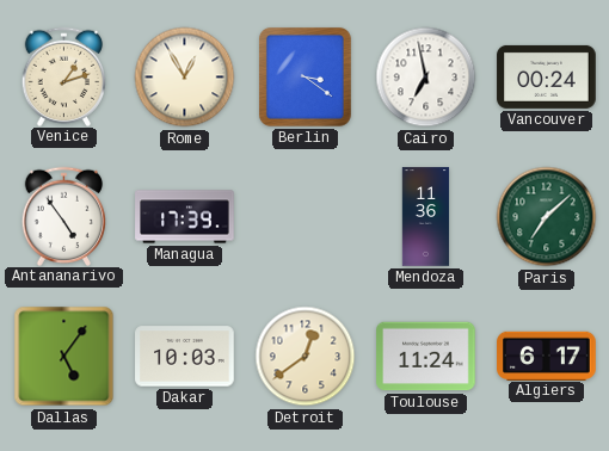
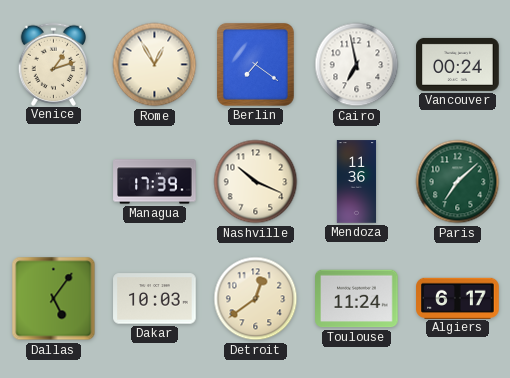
Berlin: 3:21 -> 7:21
Antananarivo: 4:54 -> none
Nashville: none -> 10:19
